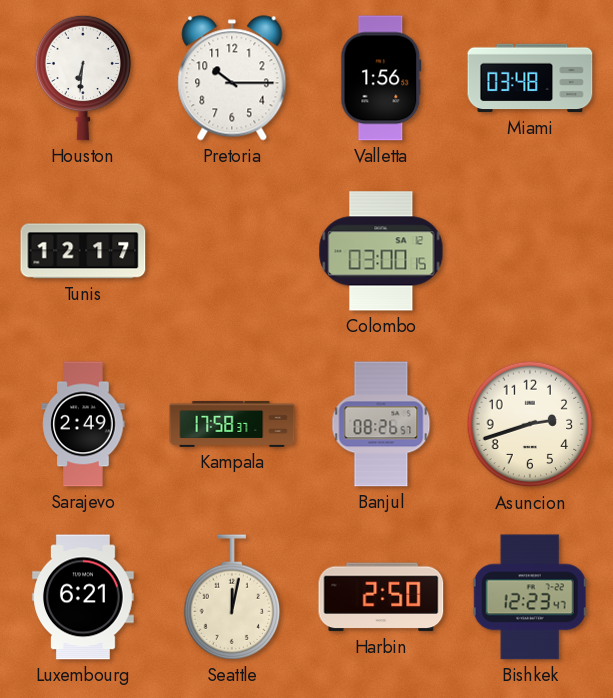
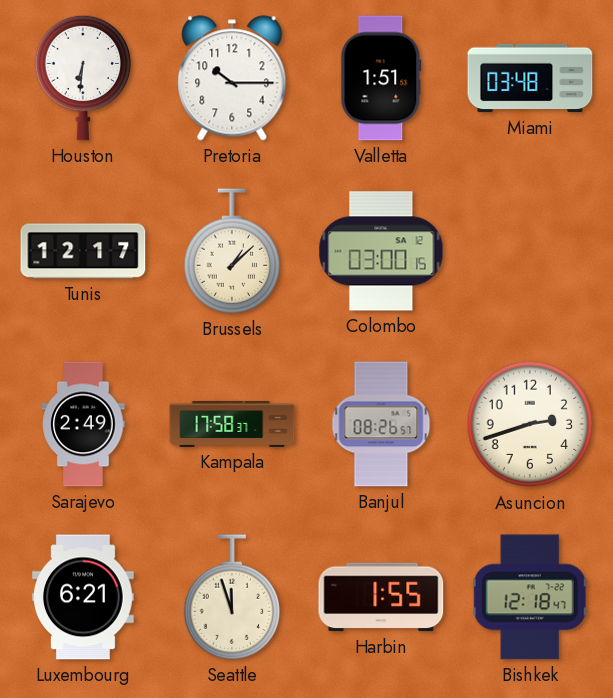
Valletta: 1:56 -> 1:51
Brussels: none -> 1:08
Seattle: 12:02 -> 11:57
Harbin: 2:50 -> 1:55
Bishkek: 12:23 -> 12:18
